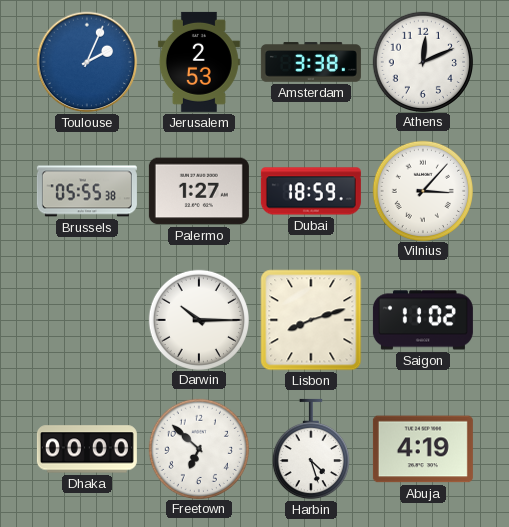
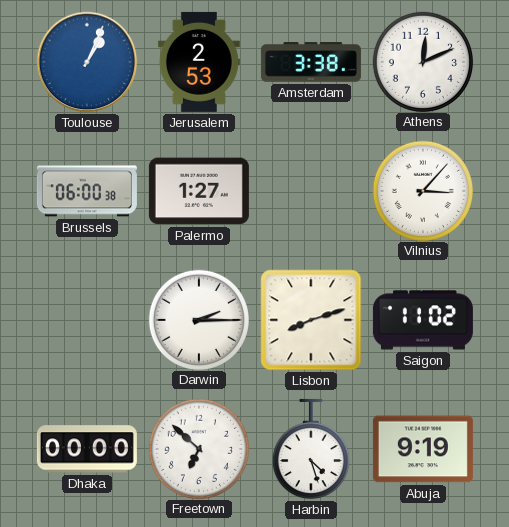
Toulouse: 2:04 -> 1:04
Brussels: 05:55 -> 06:00
Dubai: 18:59 -> none
Darwin: 10:15 -> 2:15
Abuja: 4:19 -> 9:19
